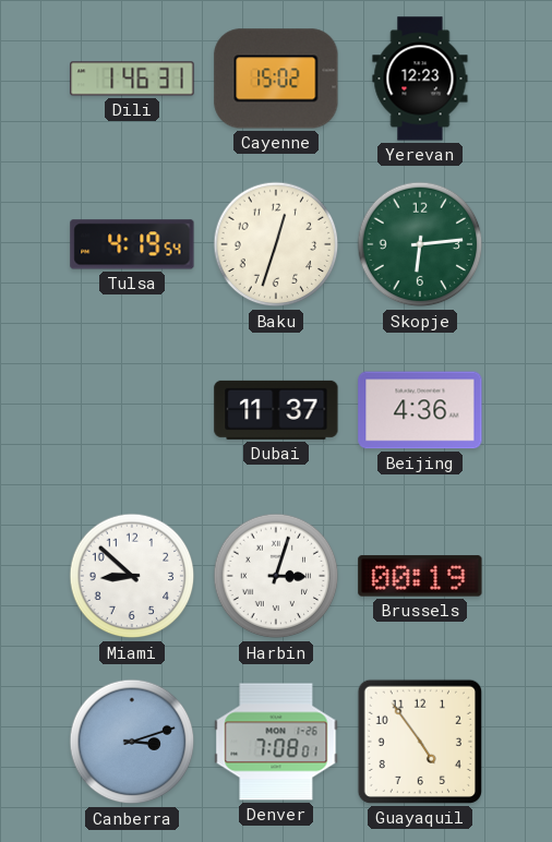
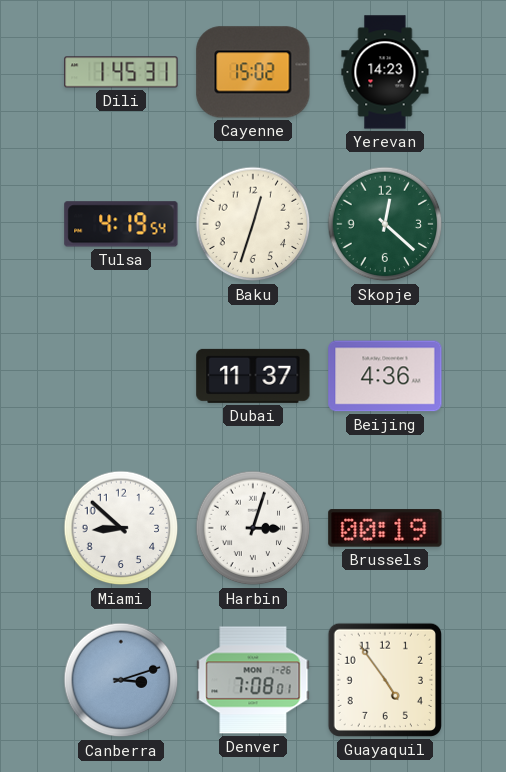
Dili: 1:46 -> 1:45
Yerevan: 12:23 -> 14:23
Skopje: 6:14 -> 12:22
